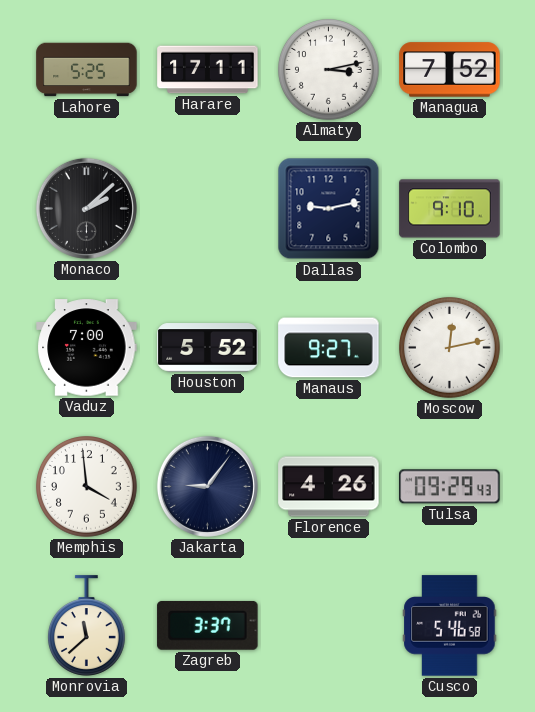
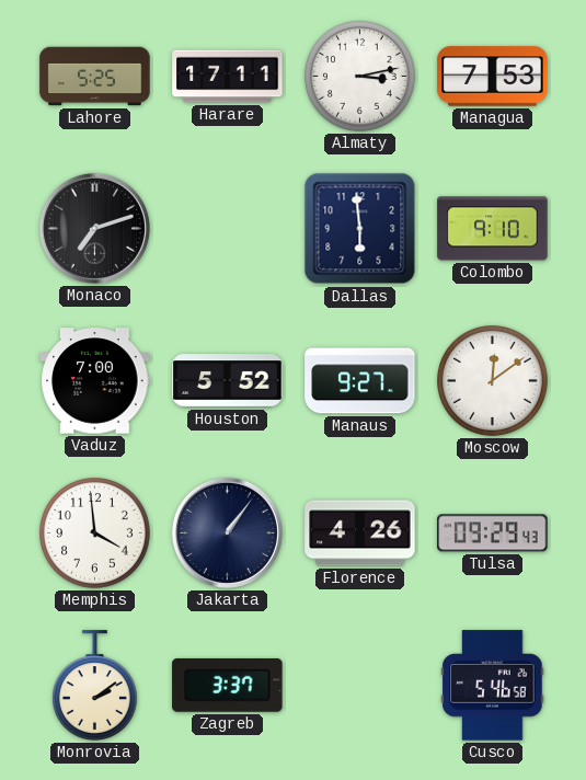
Managua: 7:52 -> 7:53
Monaco: 2:08 -> 7:12
Dallas: 9:13 -> 5:59
Moscow: 12:13 -> 12:09
Jakarta: 9:06 -> 1:06
Monrovia: 11:38 -> 2:09
